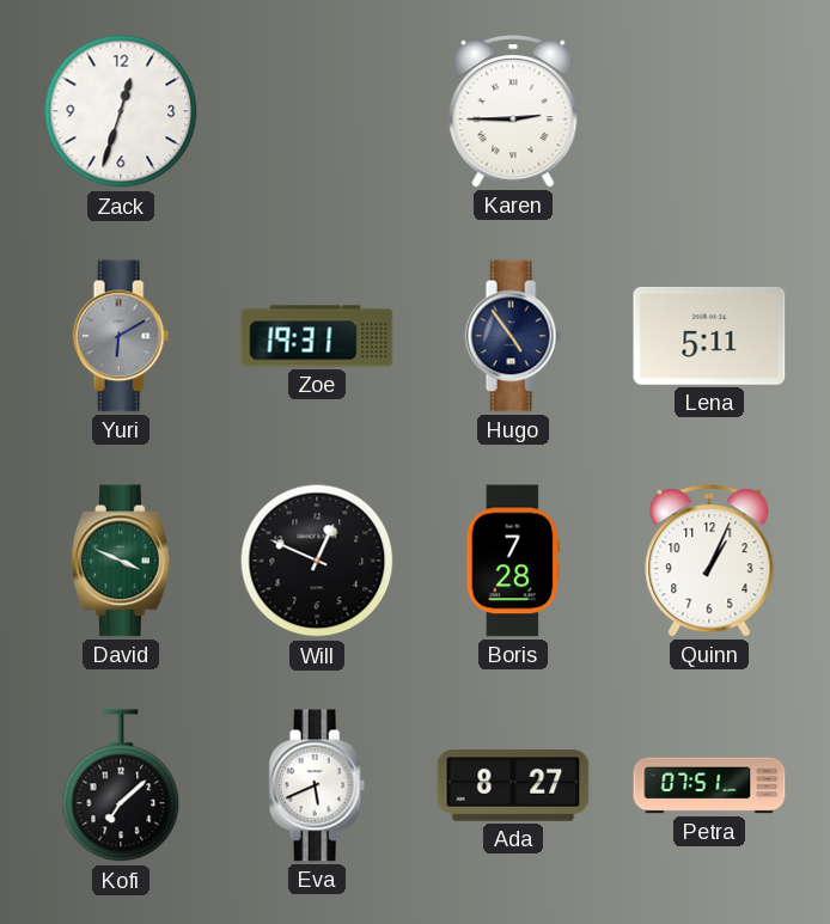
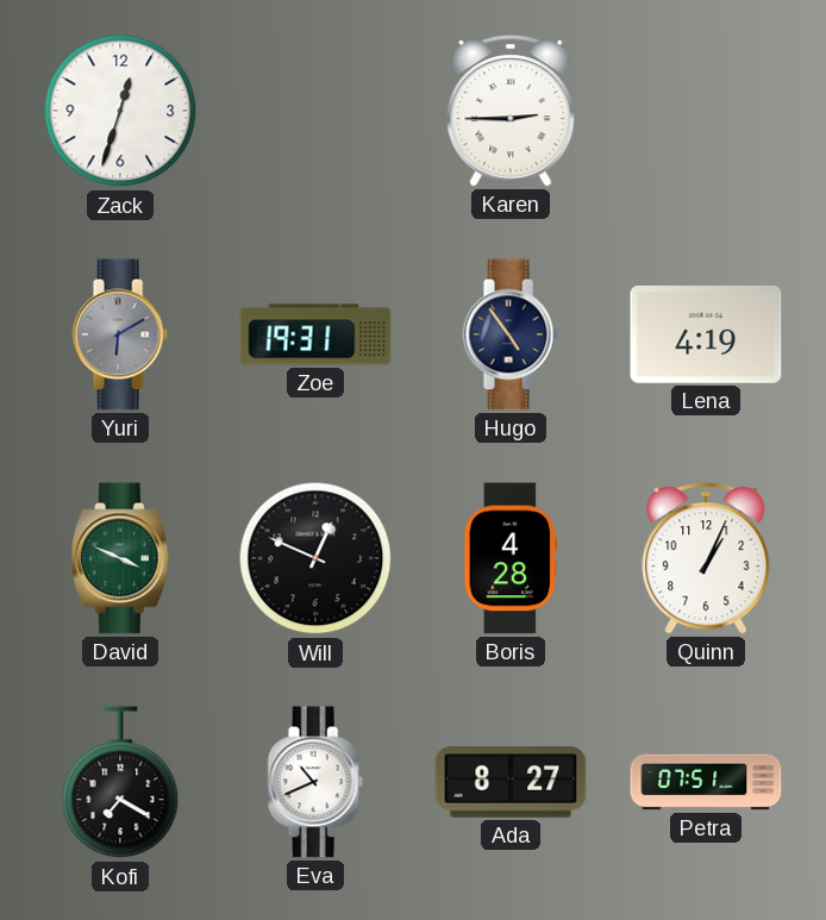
Lena: 5:11 -> 4:19
Boris: 7:28 -> 4:28
Kofi: 7:08 -> 7:20
Eva: 5:41 -> 10:41
